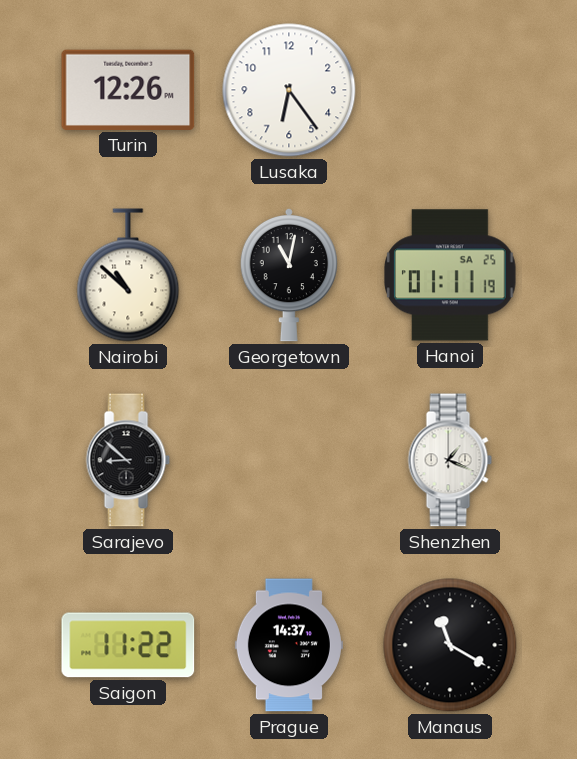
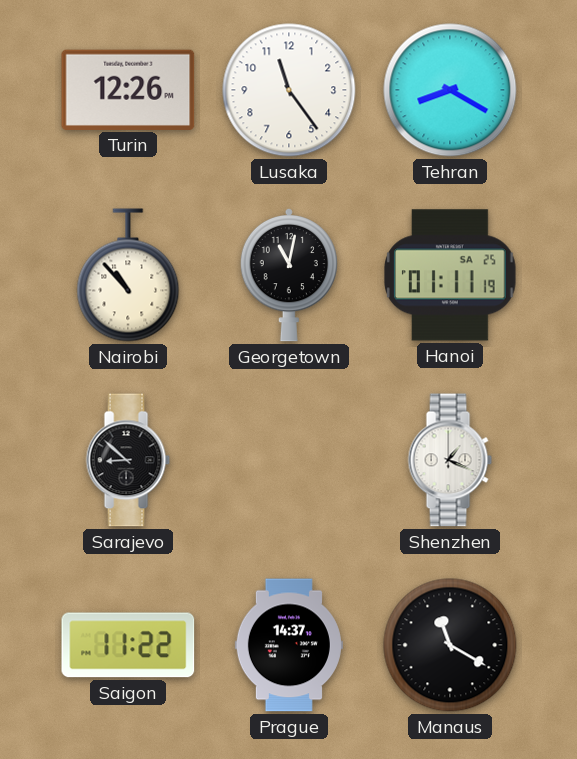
Lusaka: 6:24 -> 11:24
Tehran: none -> 8:20
Nairobi: 10:52 -> 10:53
